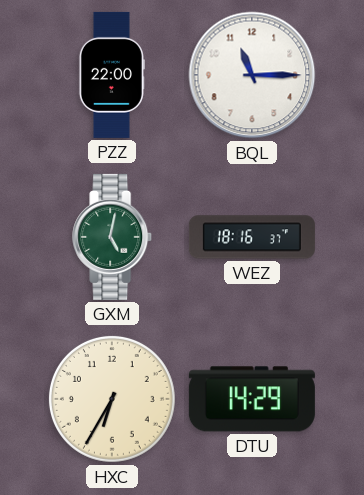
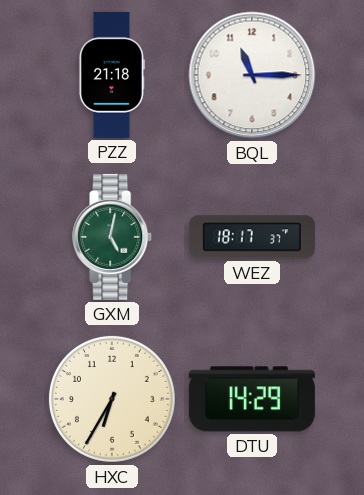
PZZ: 22:00 -> 21:18
WEZ: 18:16 -> 18:17
